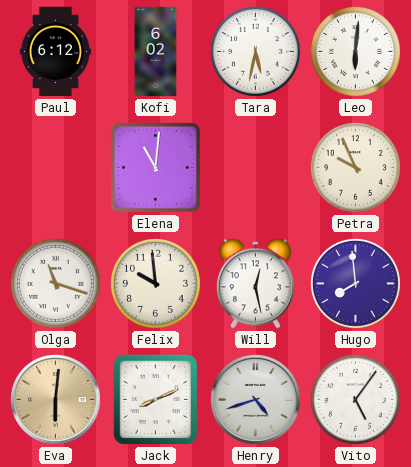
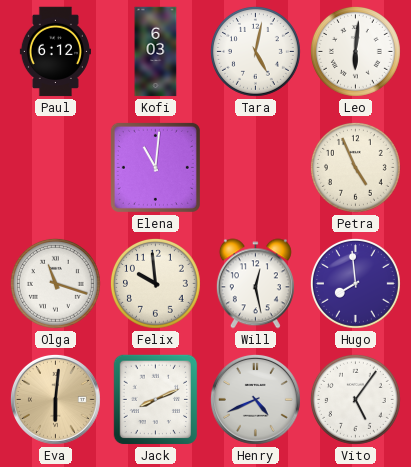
Kofi: 6:02 -> 6:03
Tara: 5:32 -> 5:02
Petra: 9:56 -> 4:56
Henry: 4:42 -> 4:41
